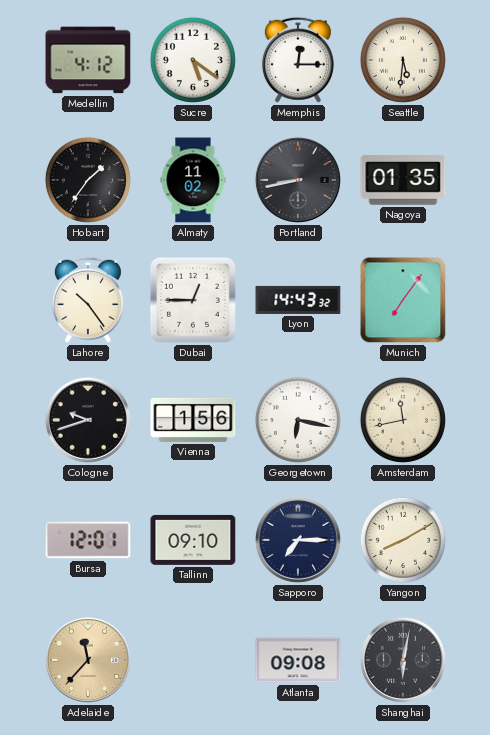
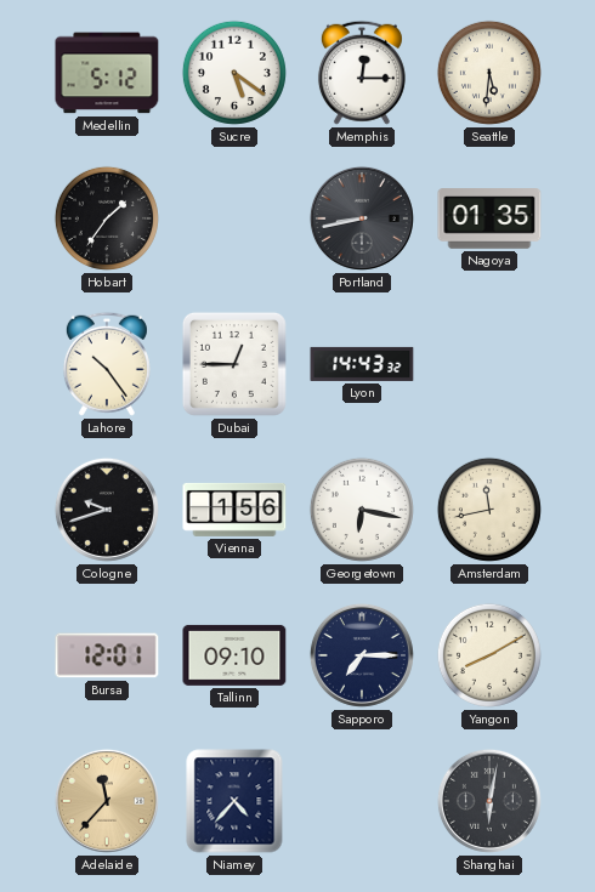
Medellin: 4:12 -> 5:12
Almaty: 11:02 -> none
Munich: 7:06 -> none
Niamey: none -> 4:37
Atlanta: 09:08 -> none
